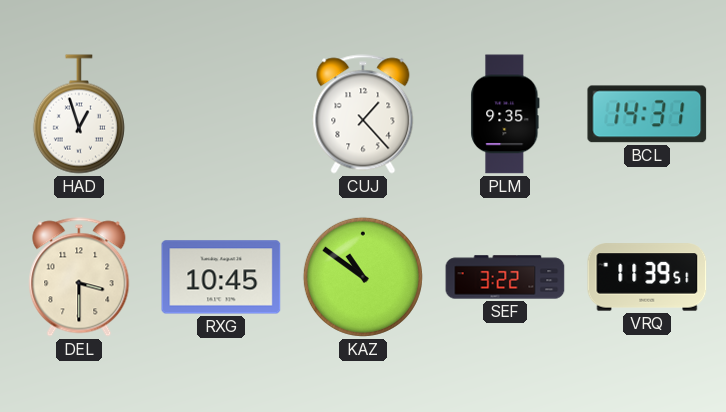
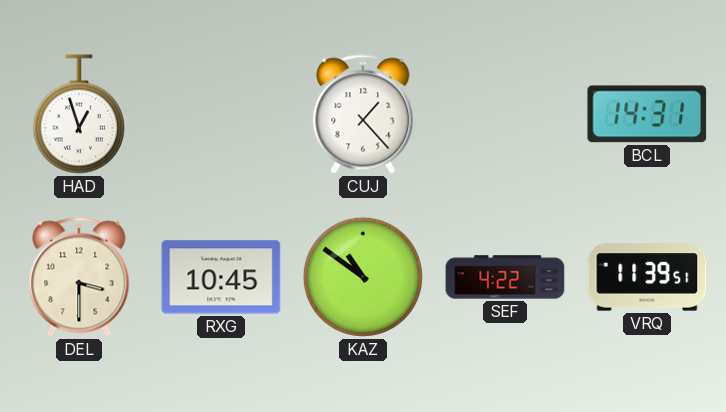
PLM: 9:35 -> none
SEF: 3:22 -> 4:22
